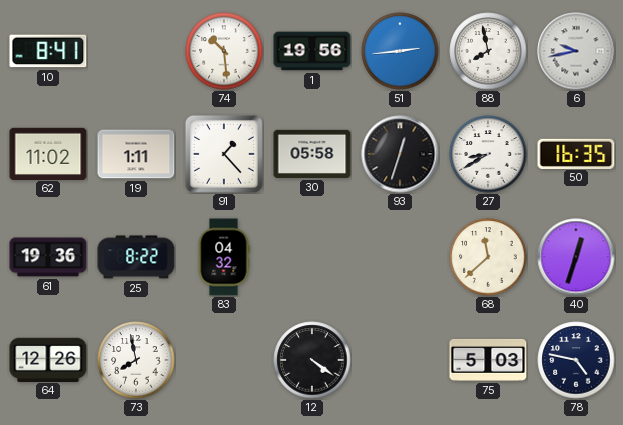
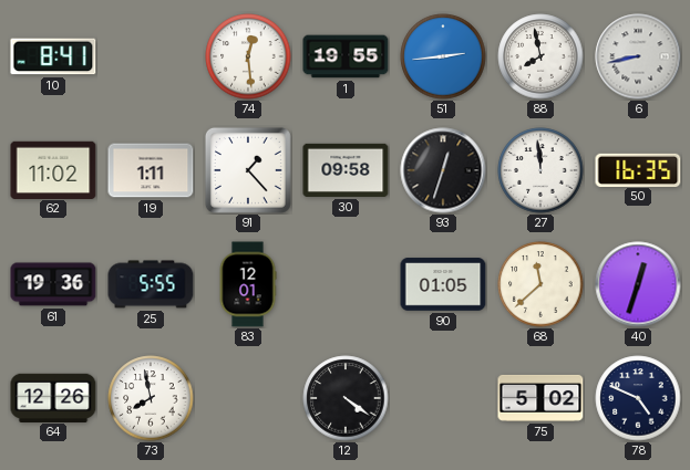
74: 10:29 -> 12:29
1: 19:56 -> 19:55
6: 9:43 -> 8:43
30: 05:58 -> 09:58
27: 8:40 -> 11:59
25: 8:22 -> 5:55
83: 04:32 -> 12:01
90: none -> 01:05
75: 5:03 -> 5:02
78: 4:47 -> 4:49
